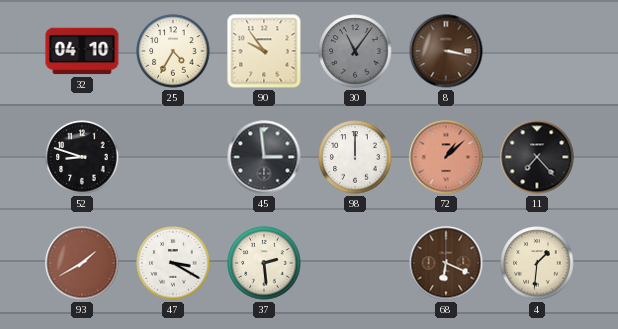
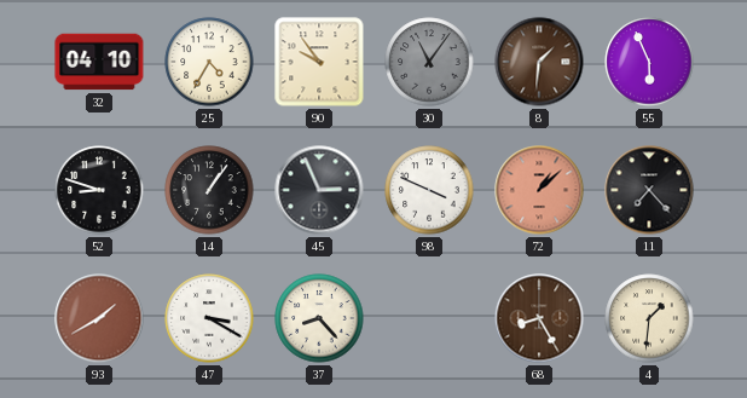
8: 3:17 -> 1:31
55: none -> 5:56
14: none -> 1:06
45: 2:59 -> 2:56
98: 12:00 -> 3:49
37: 2:29 -> 8:23
68: 6:19 -> 8:25
